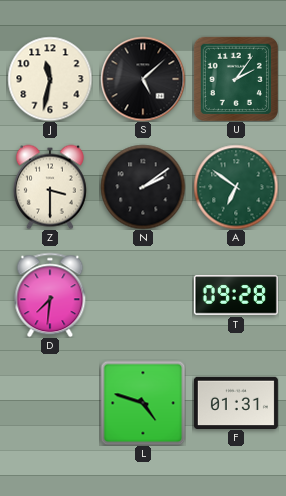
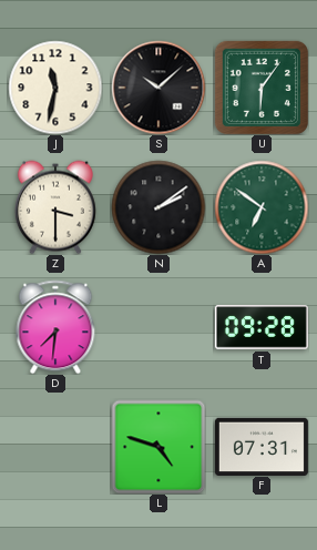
S: 5:08 -> 10:08
U: 2:06 -> 6:06
F: 01:31 -> 07:31
